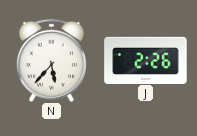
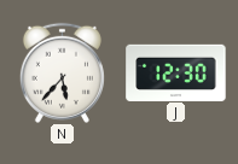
J: 2:26 -> 12:30
